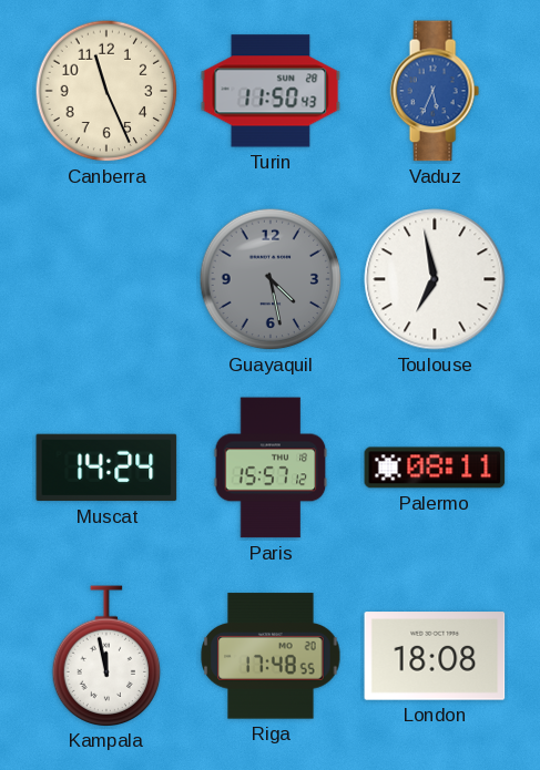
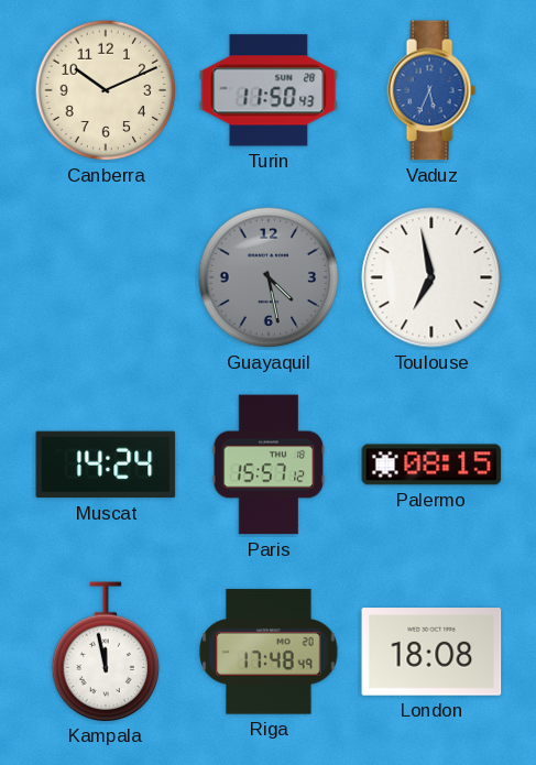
Canberra: 11:26 -> 10:11
Palermo: 08:11 -> 08:15
Riga: 17:48:55 -> 17:48:49
